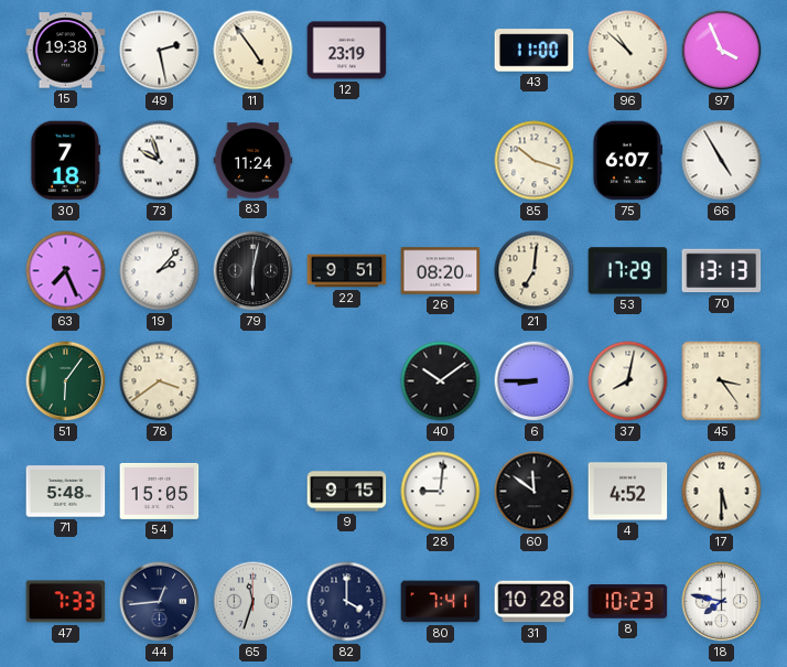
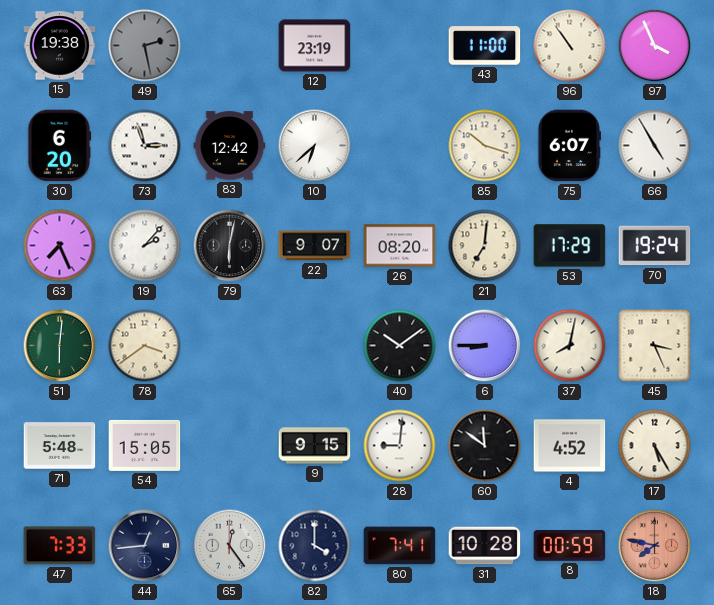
49 dial: white -> grey
11: 4:54 -> none
96: 10:52 -> 10:54
30: 7:18 -> 6:20
73: 9:57 -> 2:57
83: 11:24 -> 12:42
10: none -> 6:38
22: 9:51 -> 9:07
70: 13:13 -> 19:24
51: 6:06 -> 6:01
45: 3:24 -> 3:26
17: 5:30 -> 5:25
65: 11:33 -> 12:24
8: 10:23 -> 00:59
18 dial: white -> salmon
